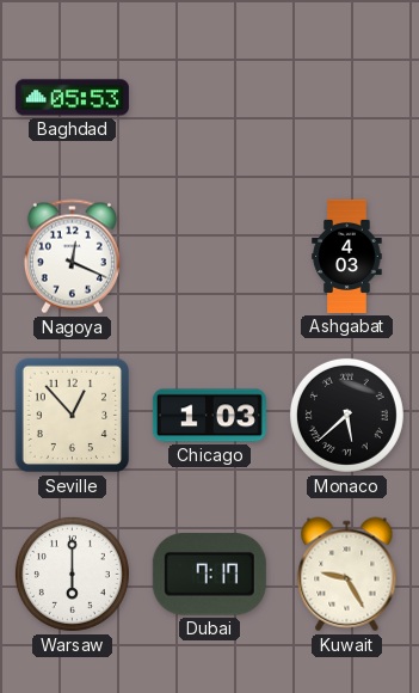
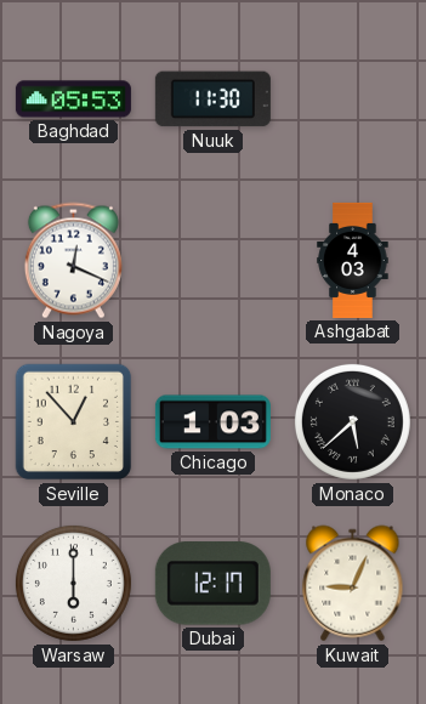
Nuuk: none -> 11:30
Dubai: 7:17 -> 12:17
Kuwait: 9:25 -> 9:04
